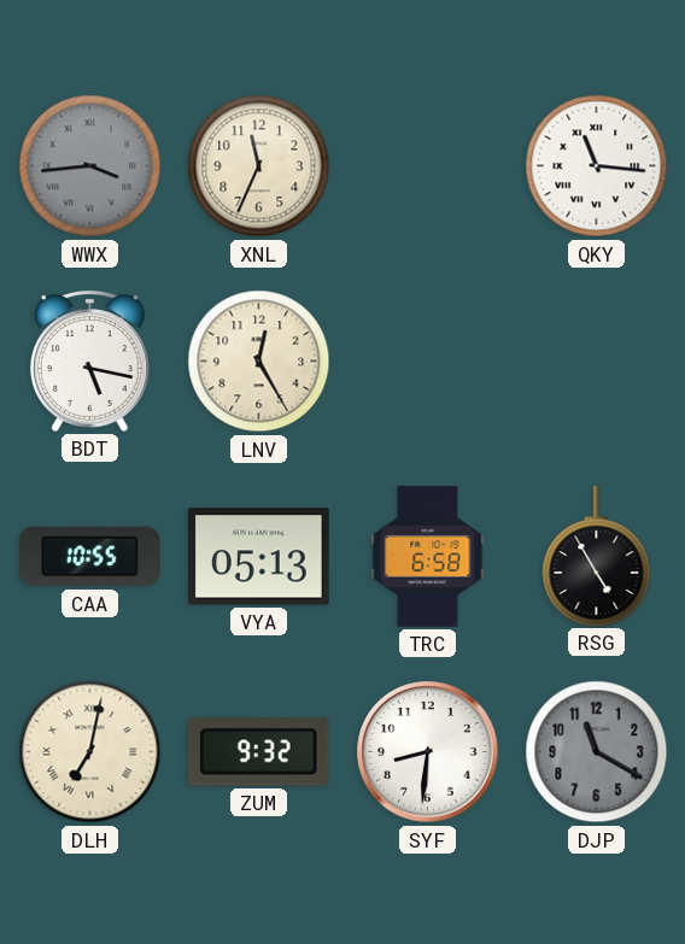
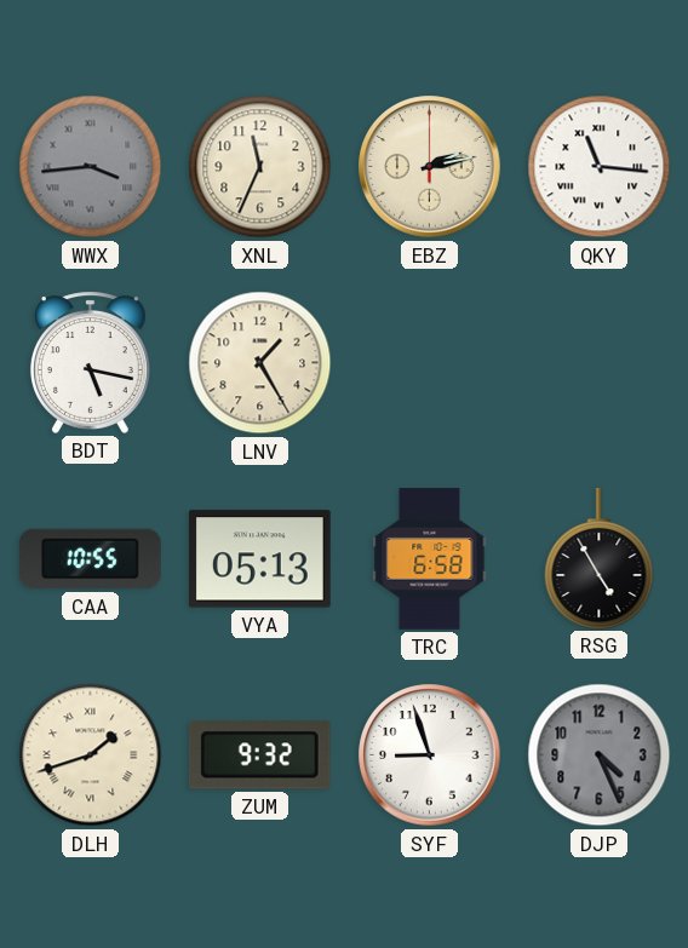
EBZ: none -> 2:13
LNV: 12:25 -> 1:25
DLH: 7:02 -> 1:42
SYF: 8:31 -> 8:57
DJP: 11:20 -> 4:26
